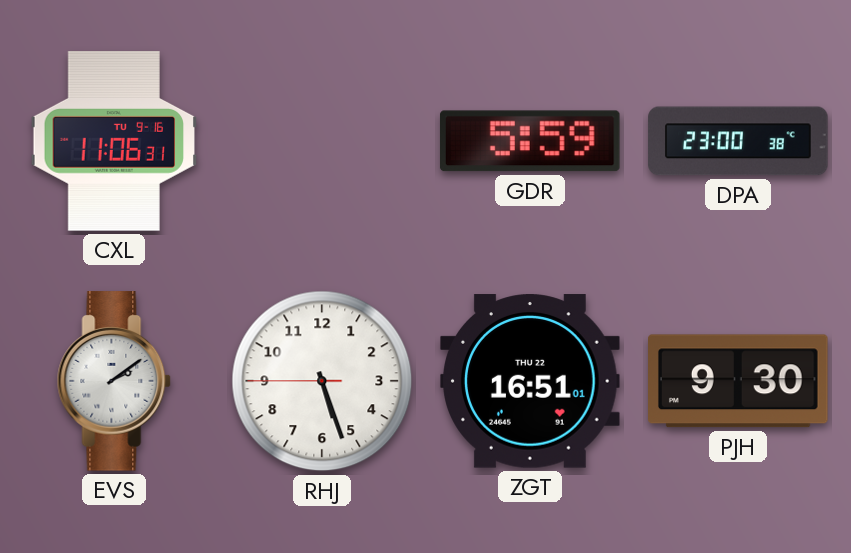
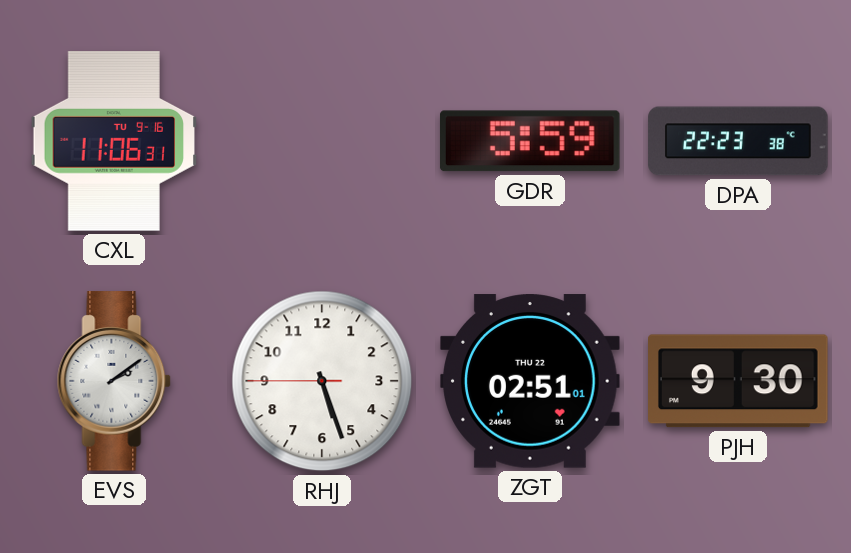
DPA: 23:00 -> 22:23
ZGT: 16:51 -> 02:51
